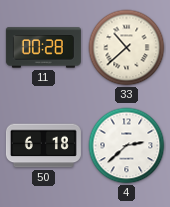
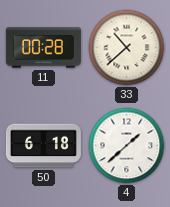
4: 2:38 -> 1:38
